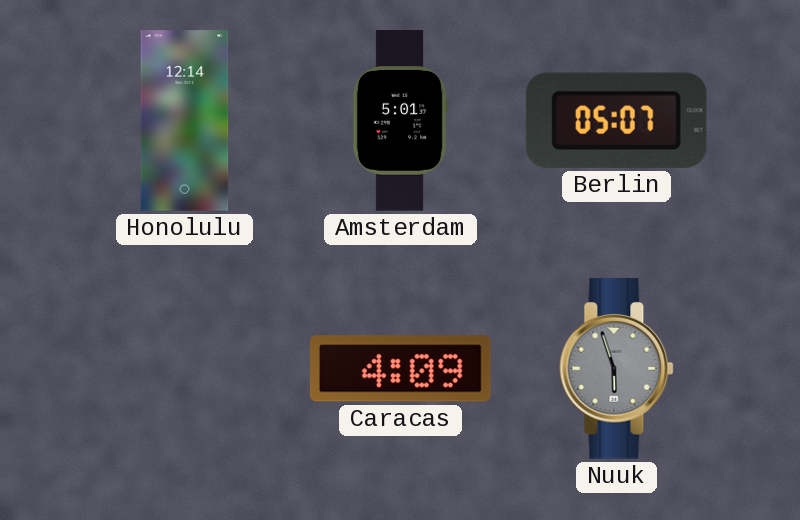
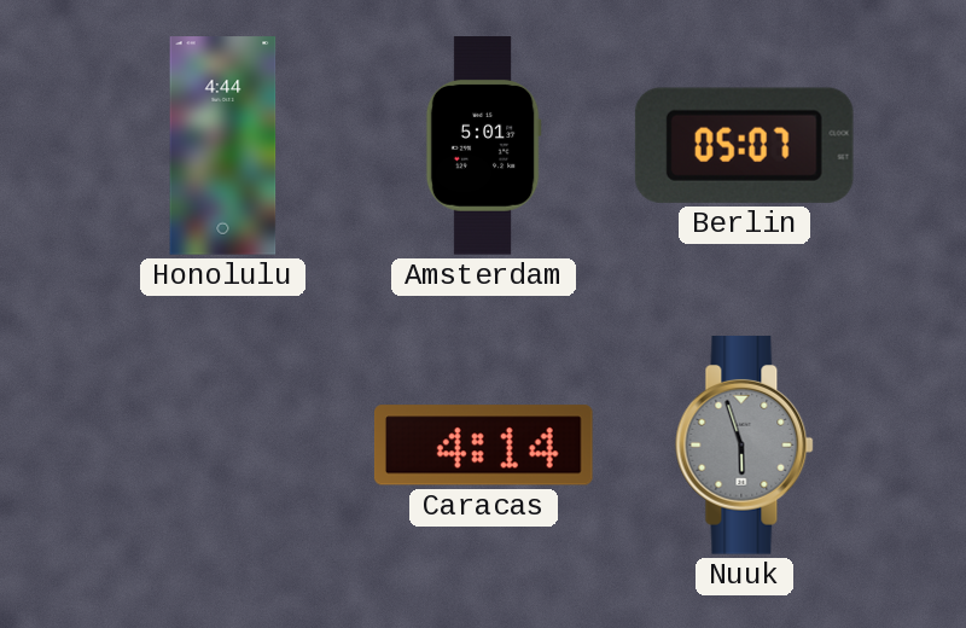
Honolulu: 12:14 -> 4:44
Caracas: 4:09 -> 4:14
